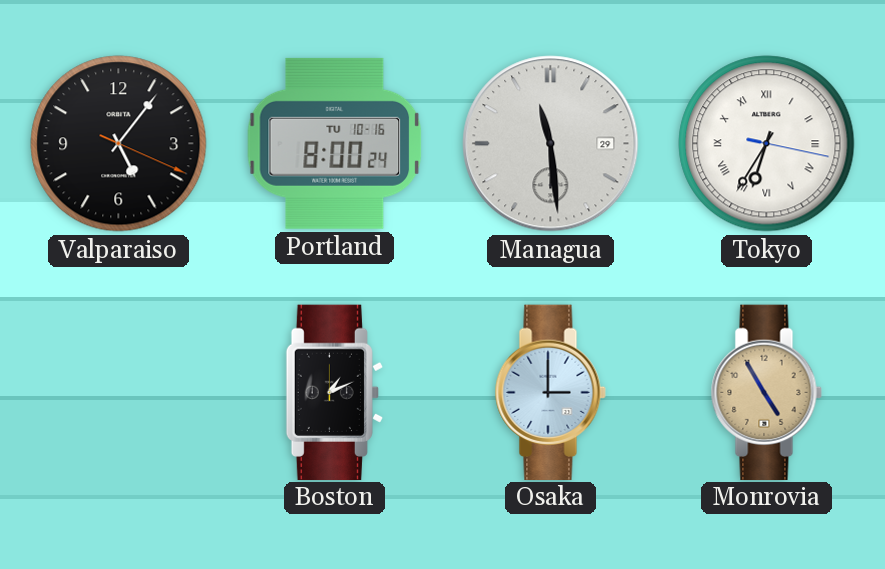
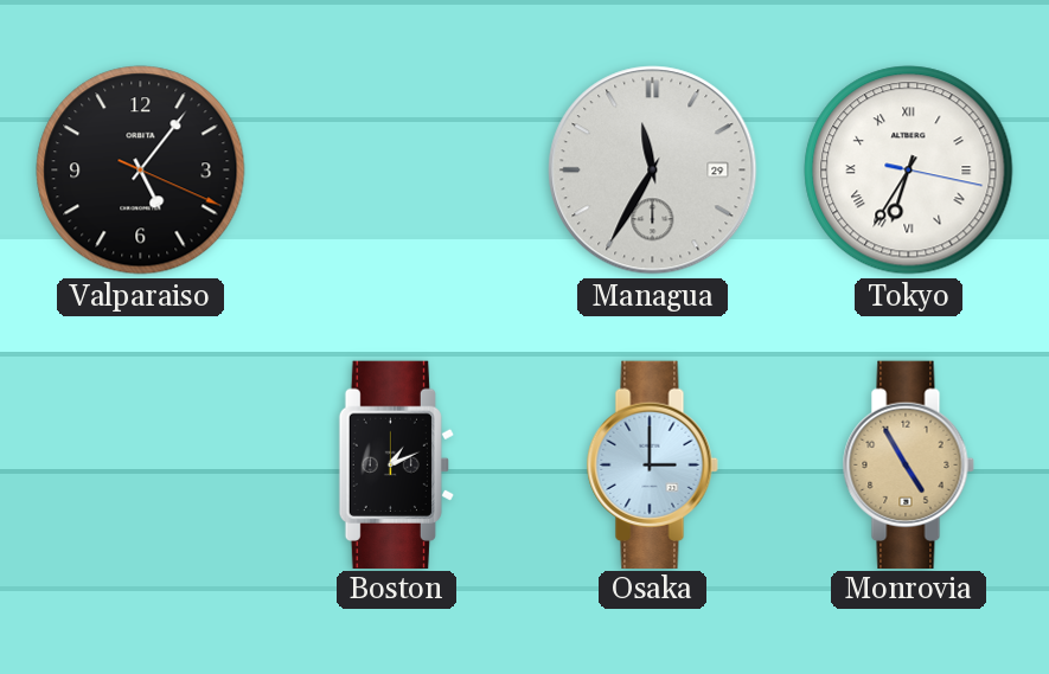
Portland: 8:00 -> none
Managua: 11:29 -> 11:35
